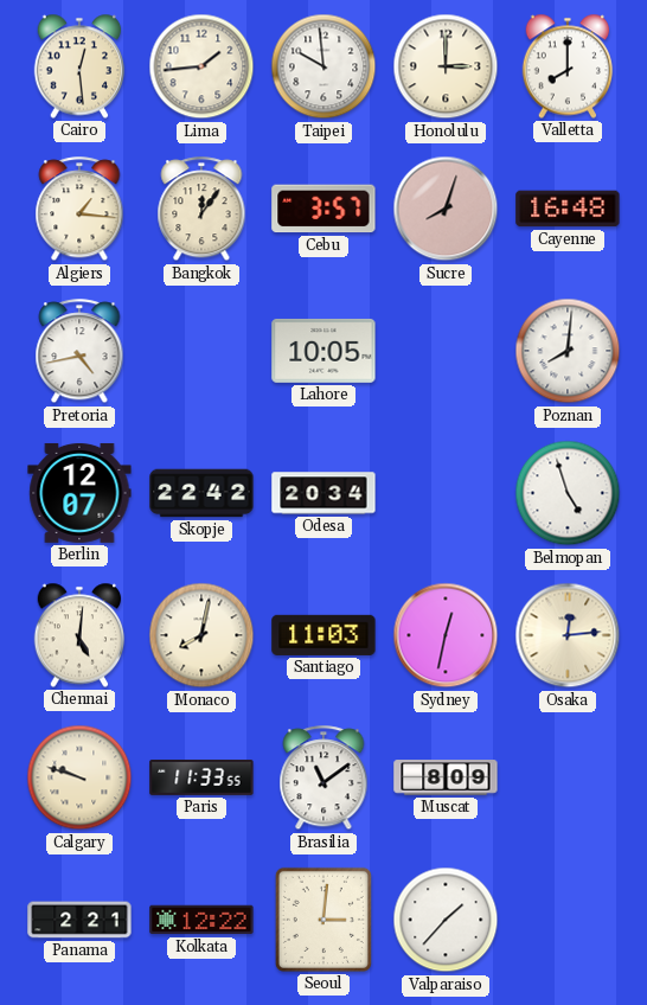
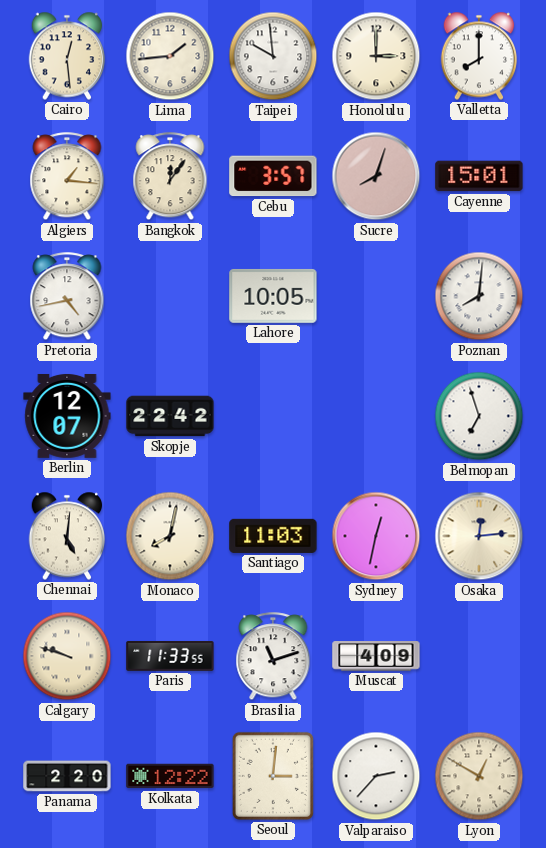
Cayenne: 16:48 -> 15:01
Odesa: 20:34 -> none
Belmopan: 4:57 -> 6:57
Brasilia: 11:09 -> 11:12
Muscat: 8:09 -> 4:09
Panama: 2:21 -> 2:20
Valparaiso: 1:37 -> 2:37
Lyon: none -> 12:50
